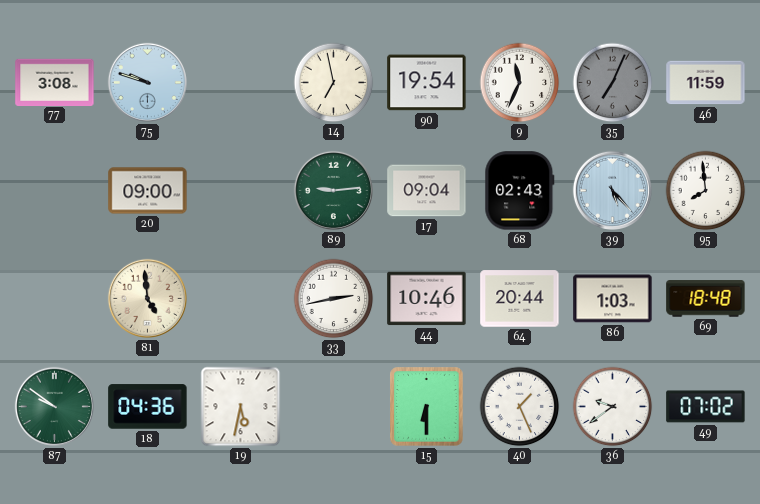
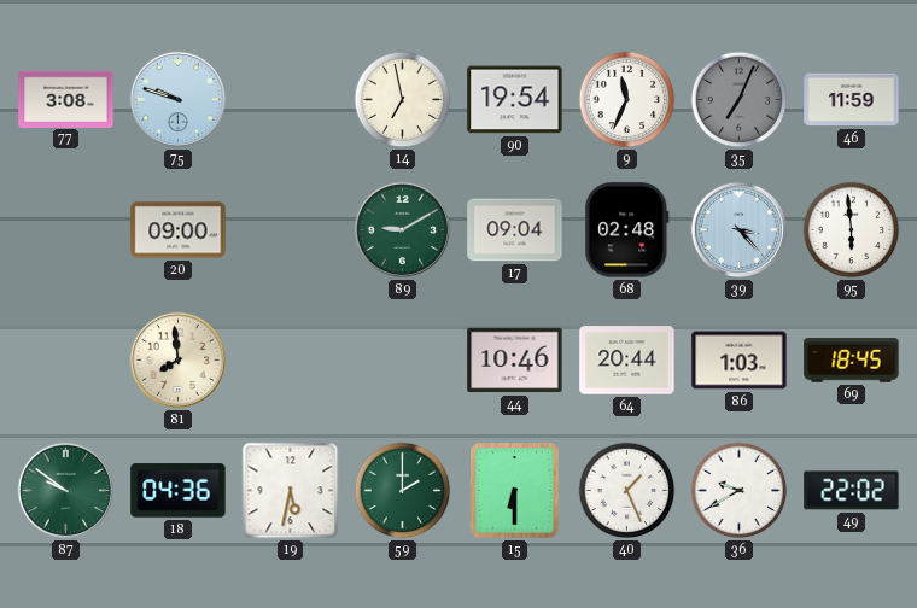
89: 9:14 -> 9:10
68: 02:43 -> 02:48
39: 5:23 -> 3:23
95: 7:59 -> 5:59
81: 4:59 -> 7:59
33: 2:43 -> none
69: 18:48 -> 18:45
59: none -> 2:00
36: 9:39 -> 9:40
49: 07:02 -> 22:02
